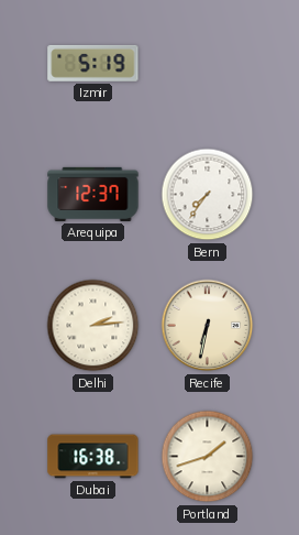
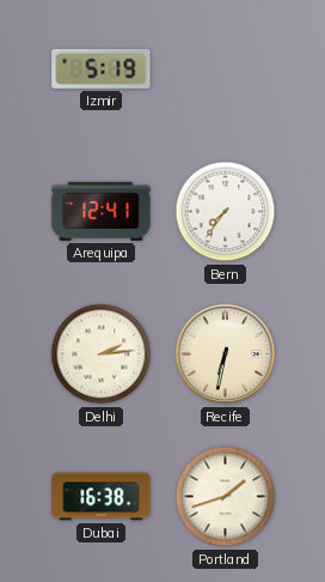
Arequipa: 12:37 -> 12:41
